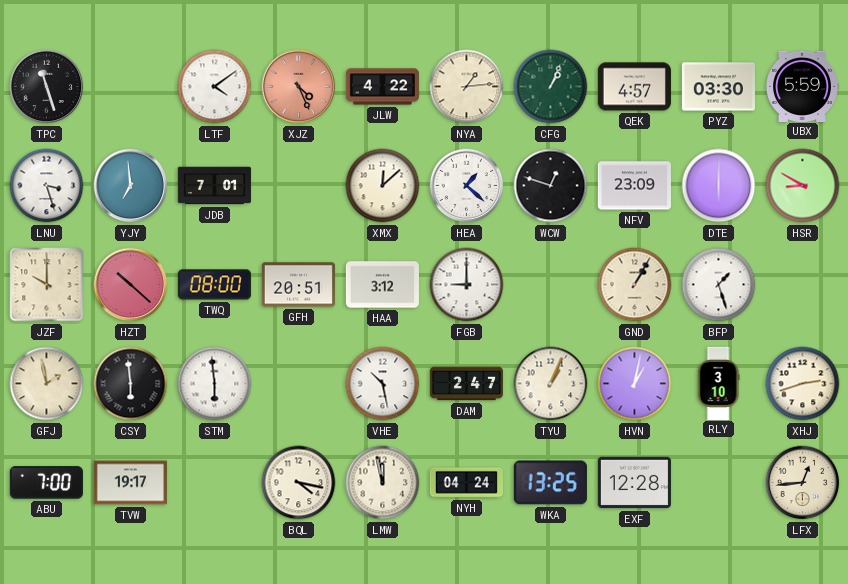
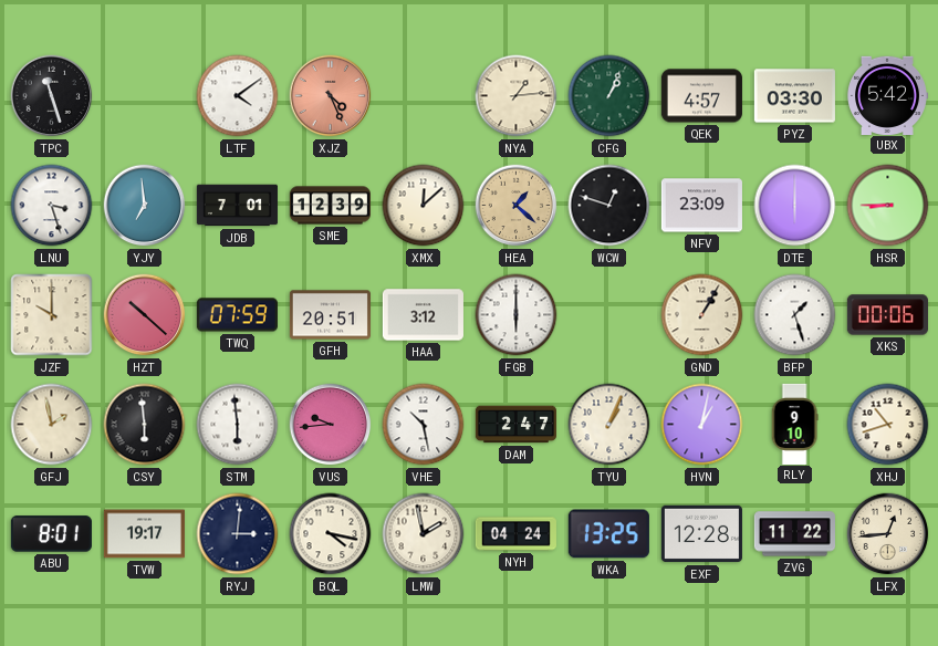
JLW: 4:22 -> none
UBX: 5:59 -> 5:42
SME: none -> 12:39
HEA dial: white -> champagne
HSR: 8:50 -> 8:45
TWQ: 08:00 -> 07:59
FGB: 9:00 -> 6:00
XKS: none -> 00:06
VUS: none -> 9:44
RLY: 3:10 -> 9:10
XHJ: 2:42 -> 10:42
ABU: 7:00 -> 8:01
RYJ: none -> 3:01
LMW: 11:58 -> 1:58
ZVG: none -> 11:22
